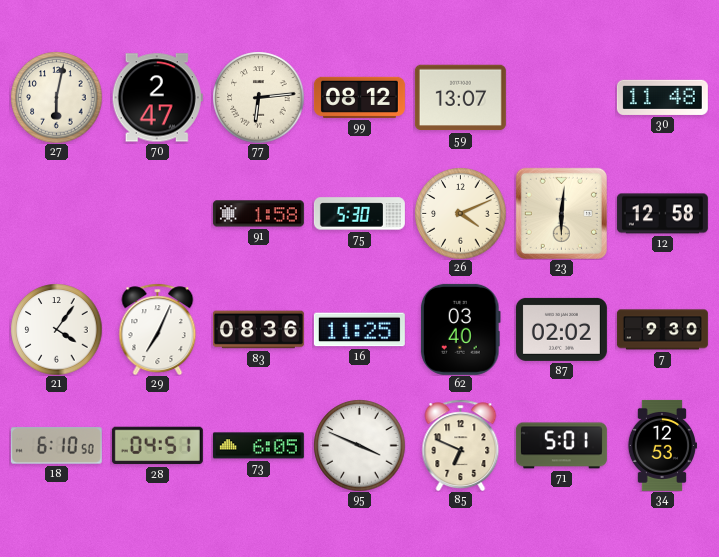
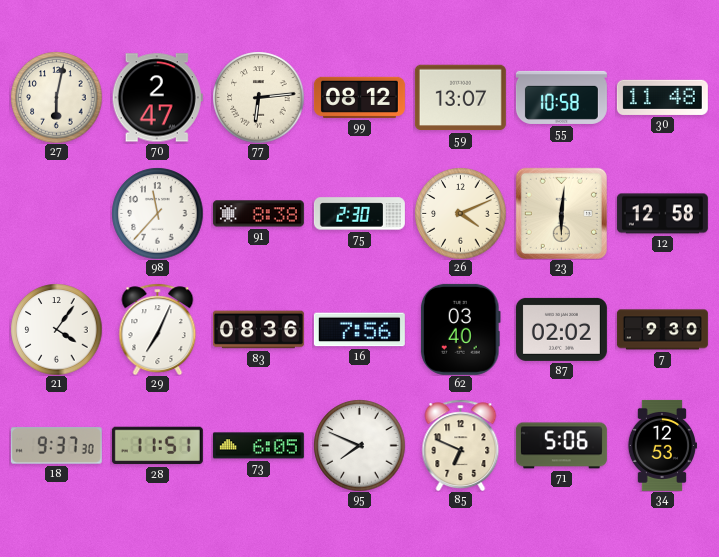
55: none -> 10:58
98: none -> 11:37
91: 1:58 -> 8:38
75: 5:30 -> 2:30
16: 11:25 -> 7:56
18: 6:10 -> 9:37
28: 04:51 -> 11:51
95: 3:49 -> 7:49
71: 5:01 -> 5:06
